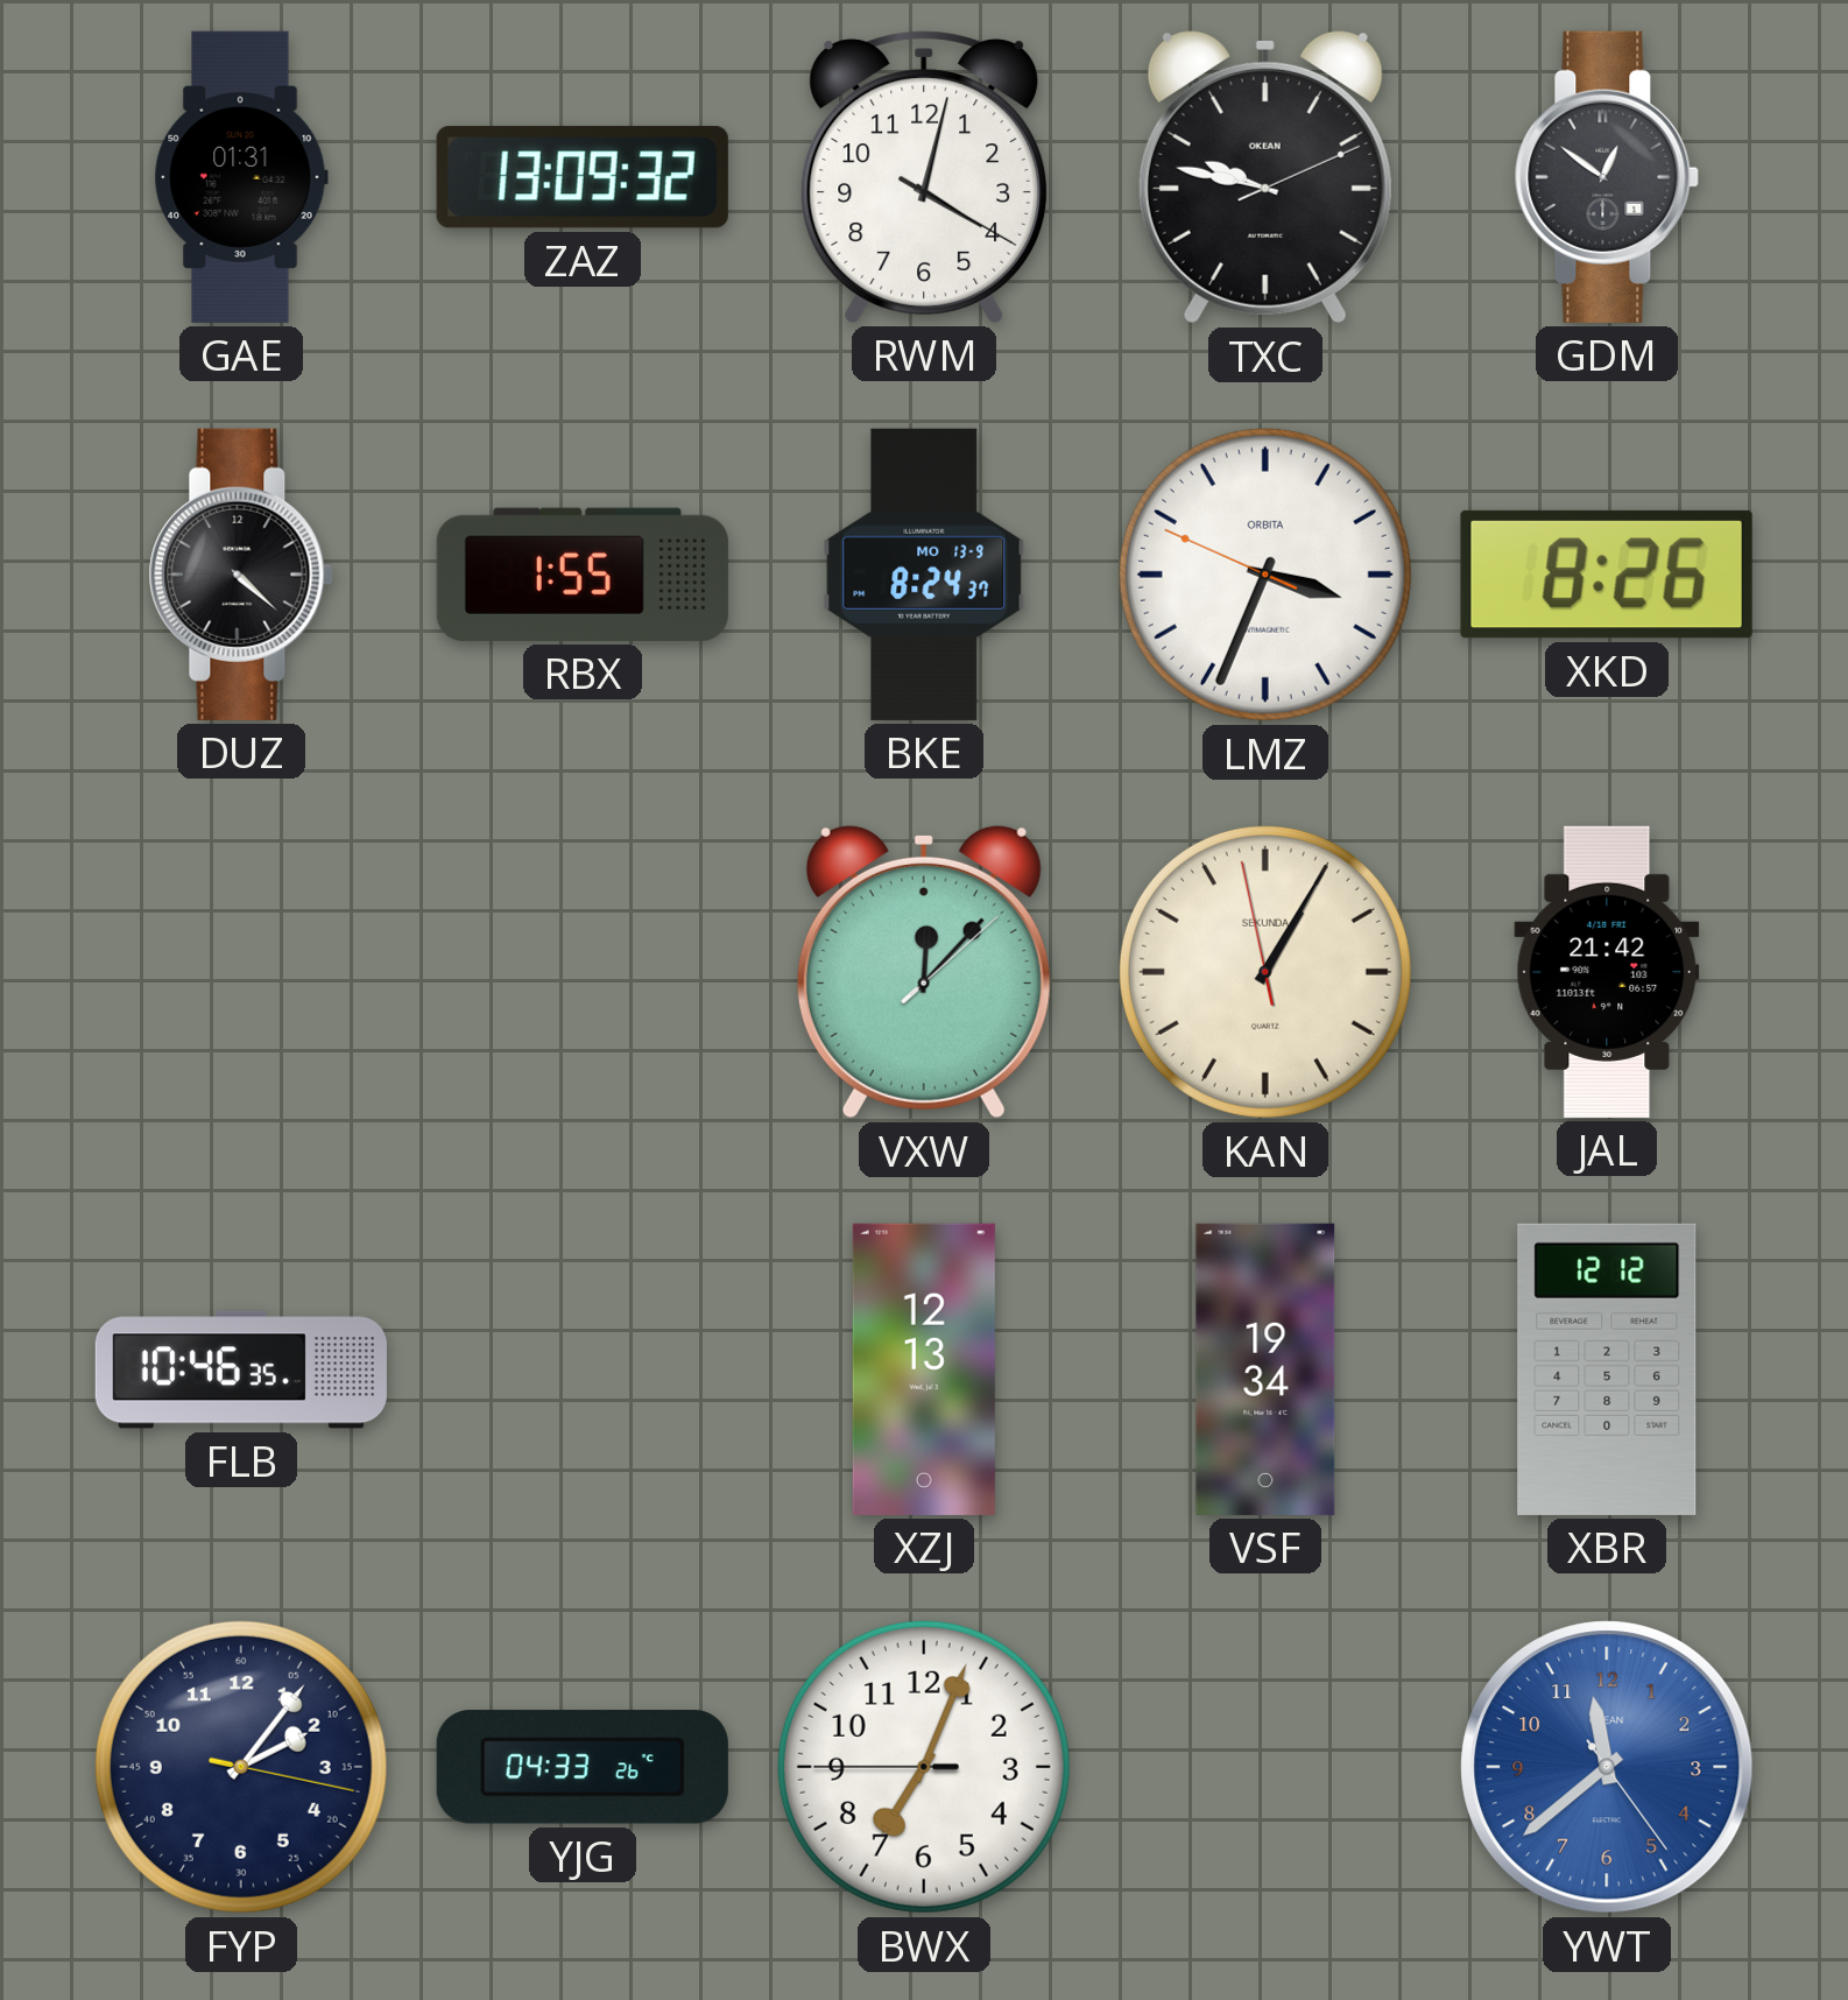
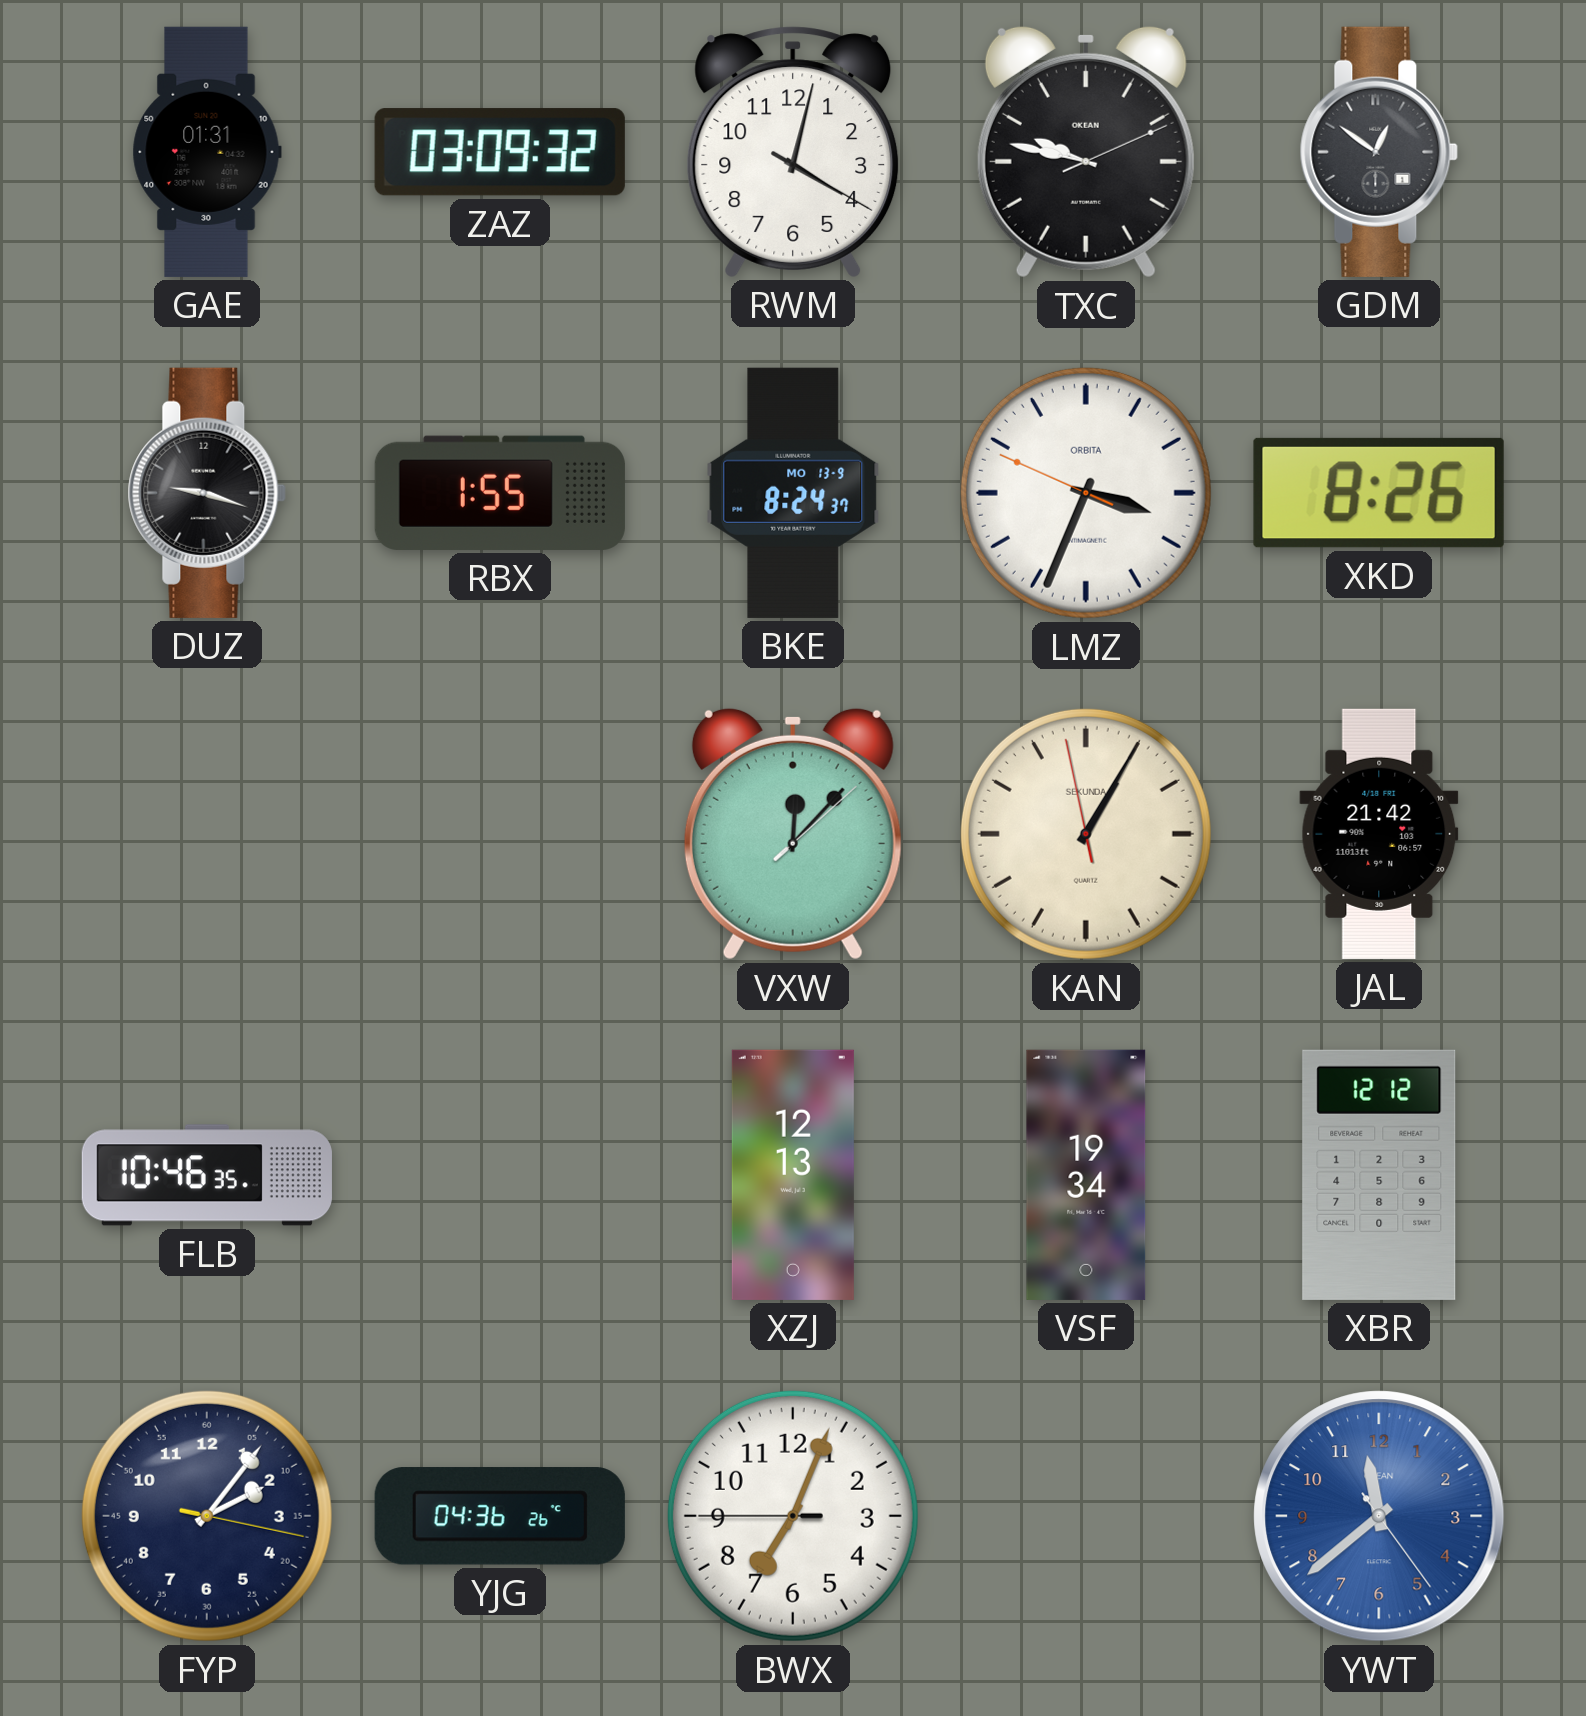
ZAZ: 13:09 -> 03:09
DUZ: 4:22 -> 9:18
YJG: 04:33 -> 04:36
